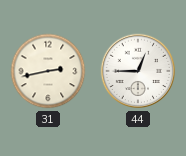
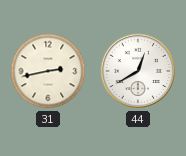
44: 12:45 -> 12:40
